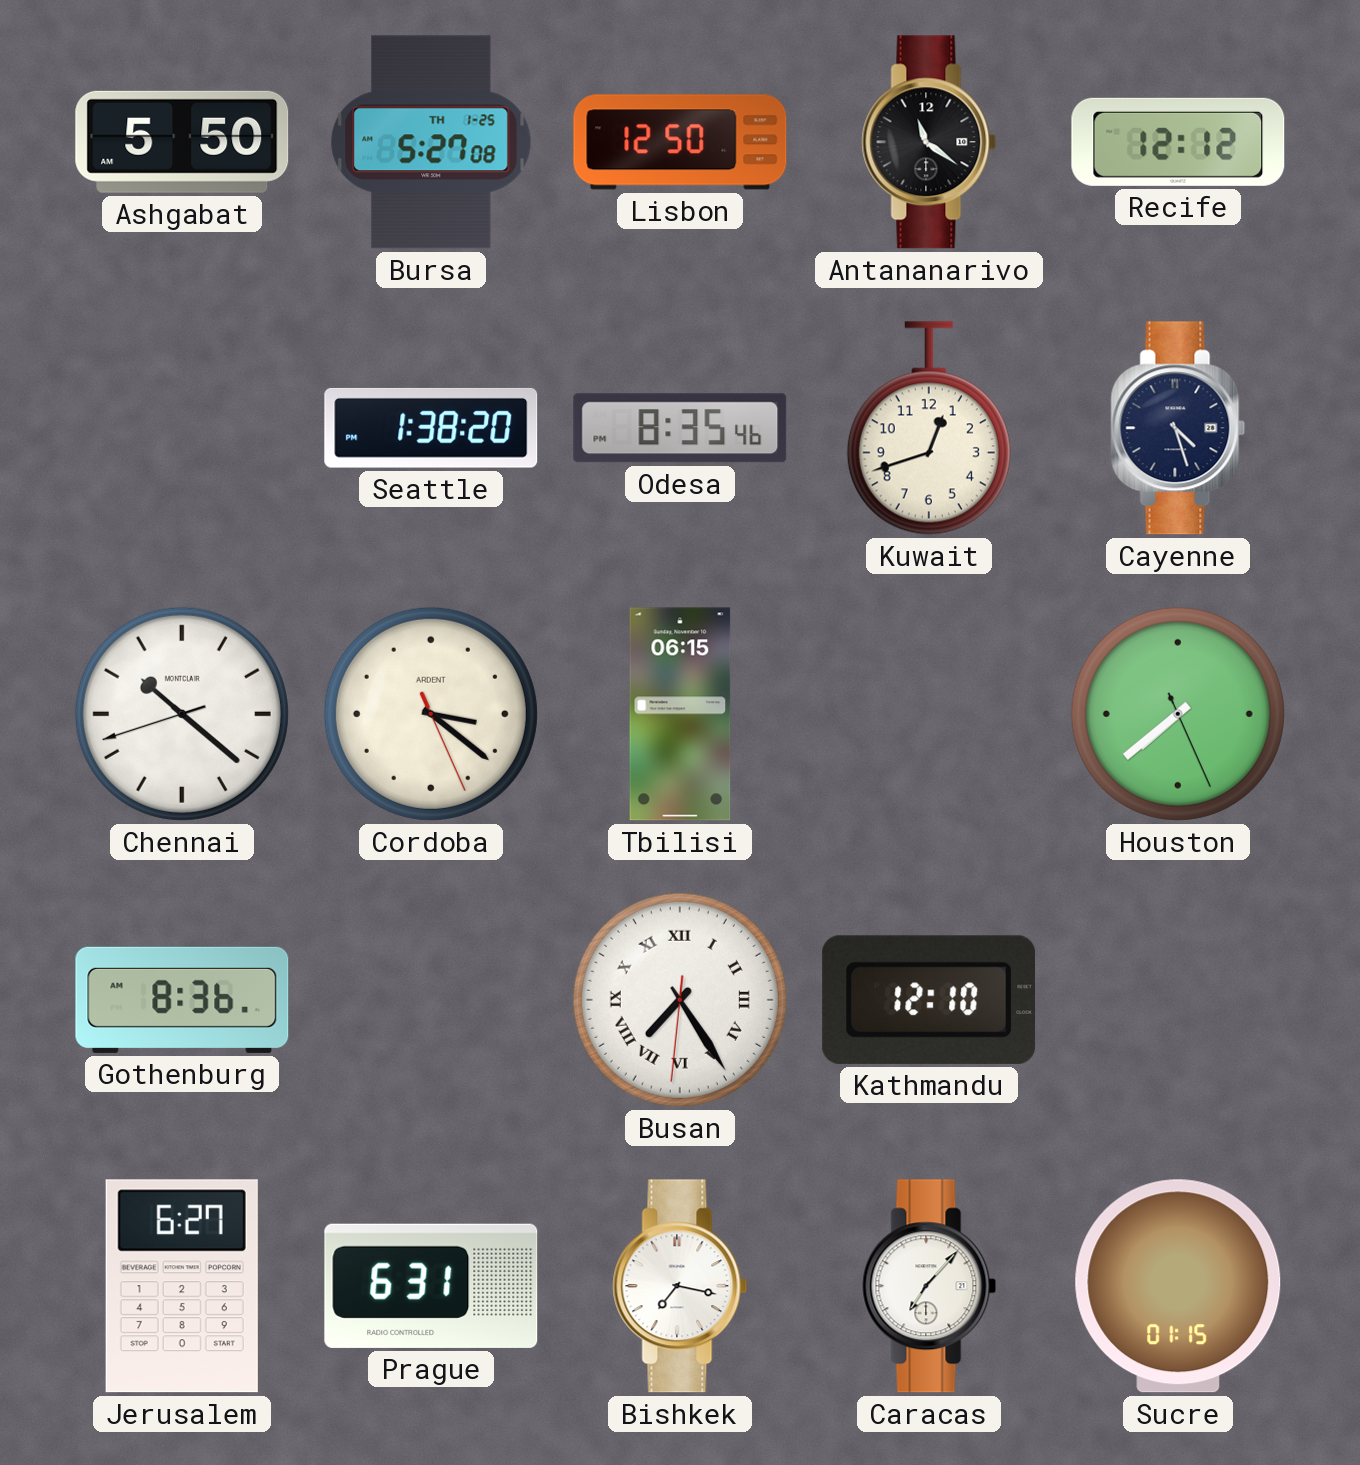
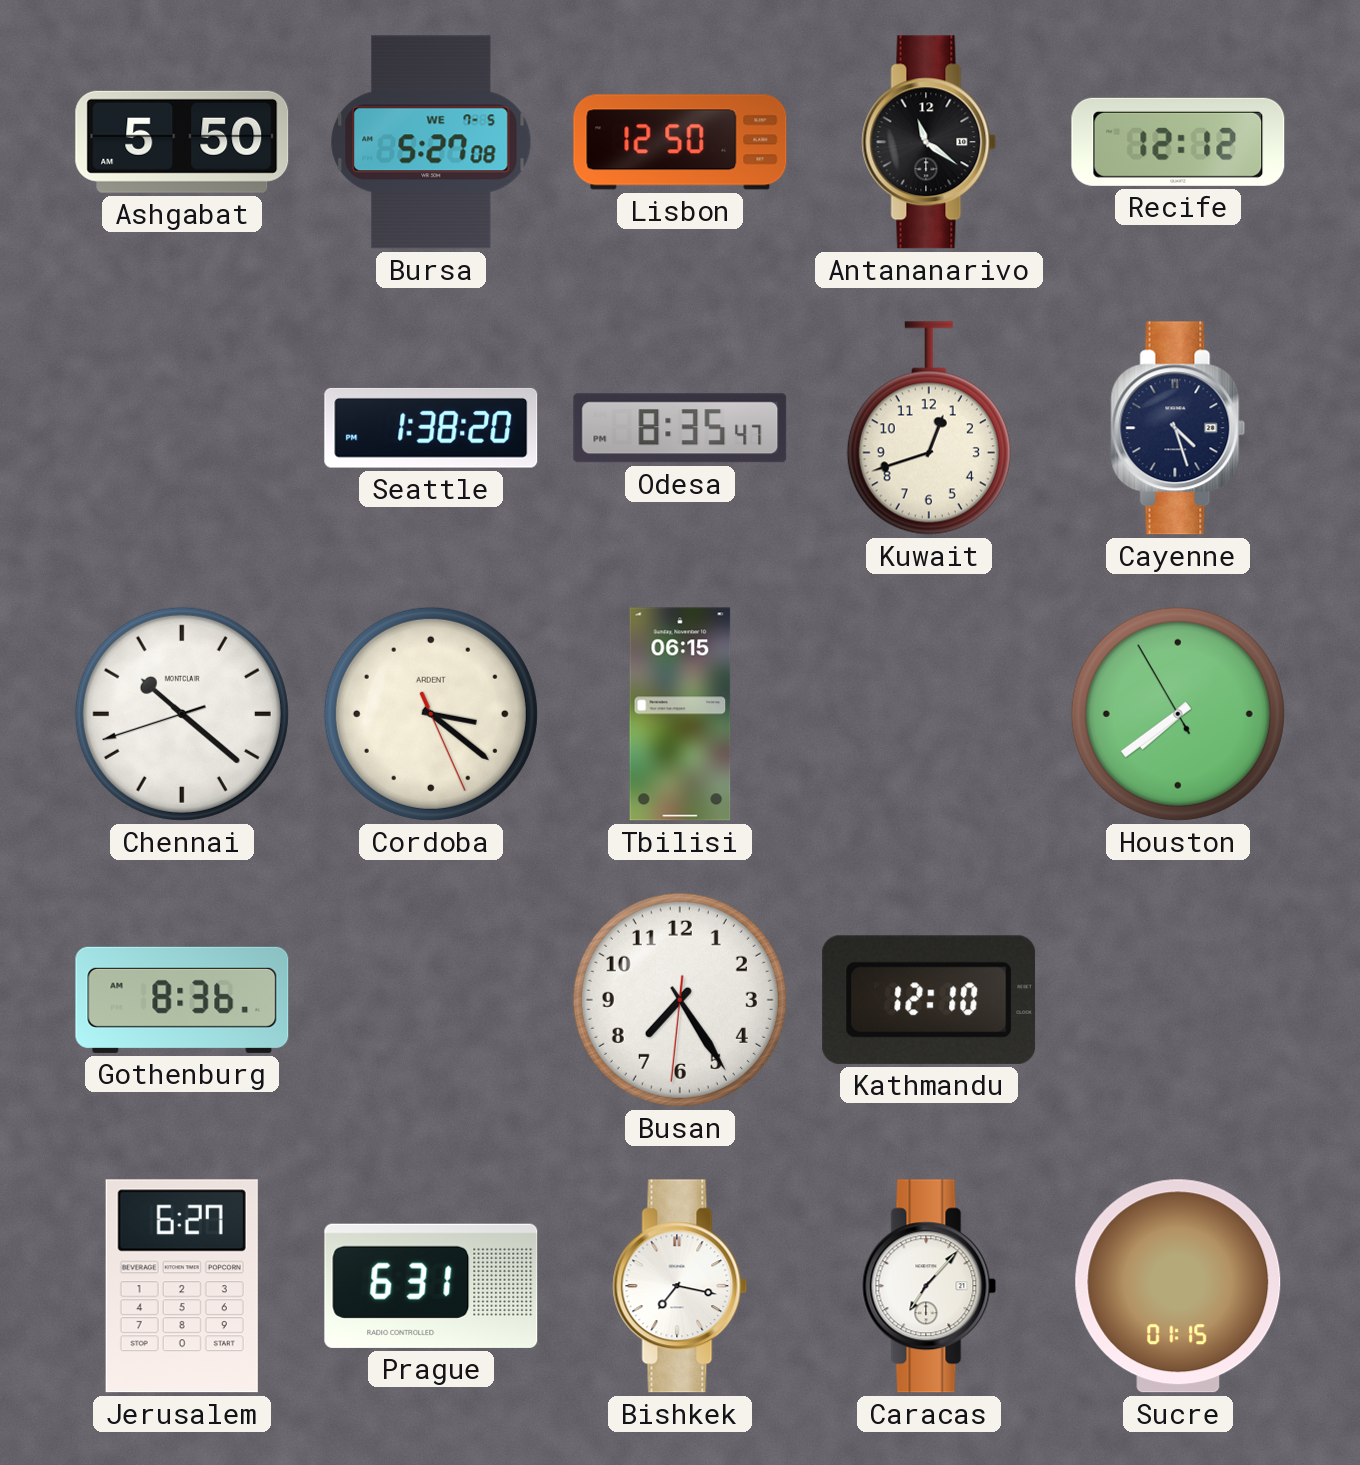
Bursa date: TH 1-25 -> WE 7-5
Odesa: 8:35:46 -> 8:35:47
Houston: 7:38:26 -> 7:38:55
Busan numerals: Roman -> Arabic
